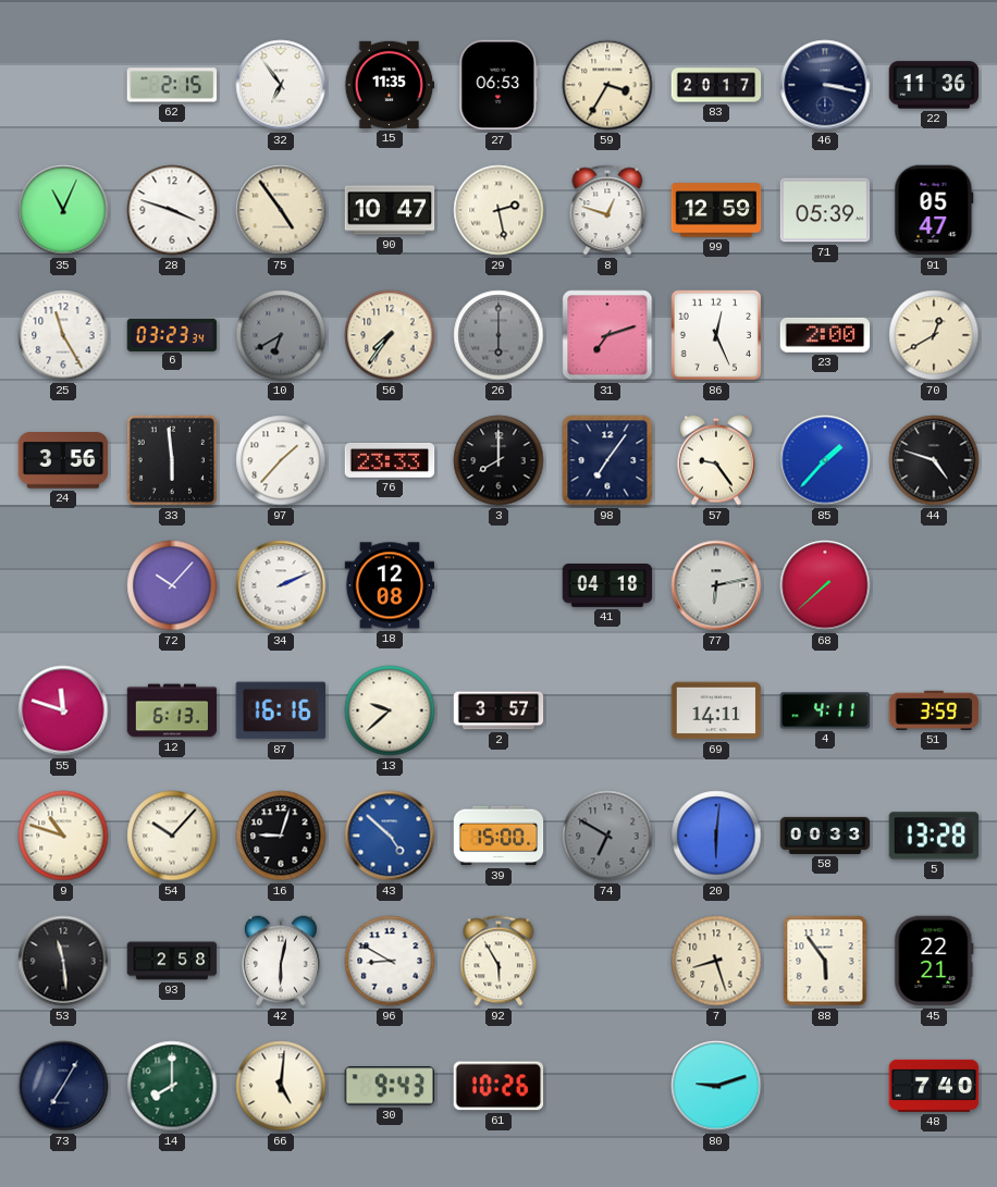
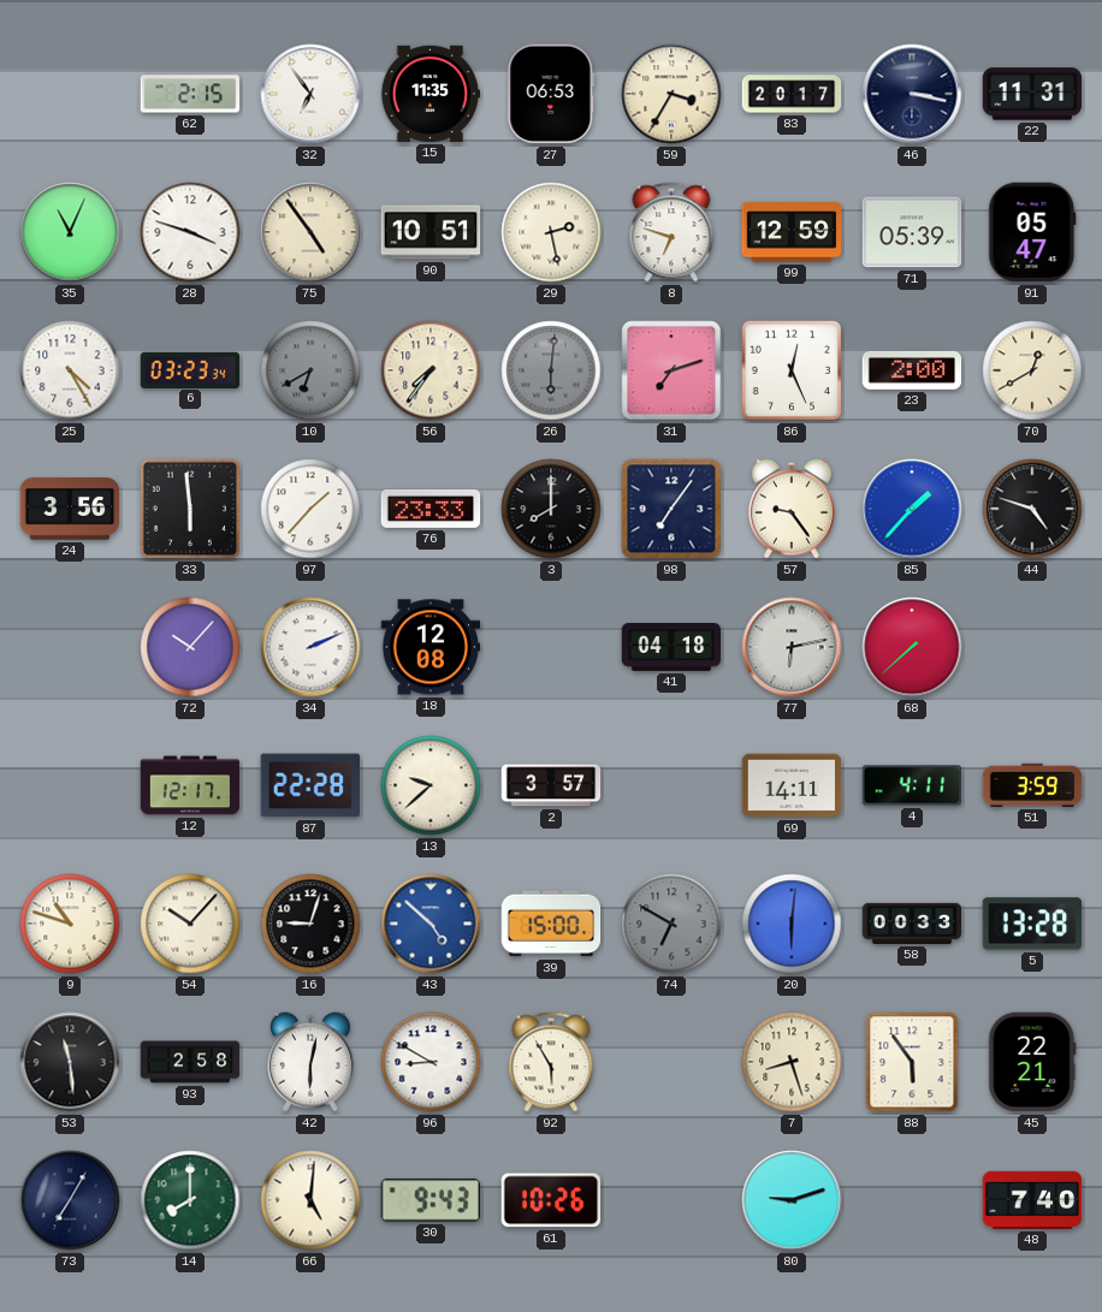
22: 11:36 -> 11:31
90: 10:47 -> 10:51
8: 12:48 -> 6:48
25: 11:25 -> 4:25
26: 6:00 -> 6:01
55: 11:48 -> none
12: 6:13 -> 12:17
87: 16:16 -> 22:28
